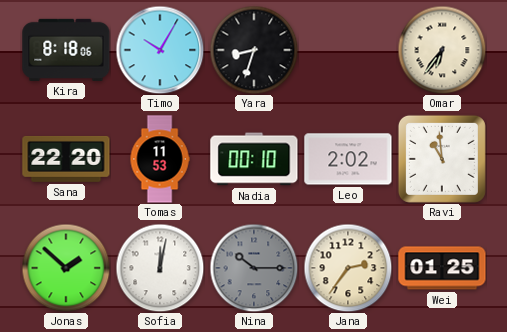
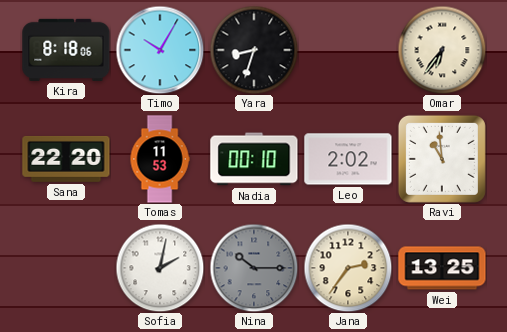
Jonas: 1:52 -> none
Sofia: 12:02 -> 2:02
Wei: 01:25 -> 13:25
